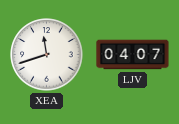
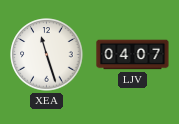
XEA: 11:42 -> 11:27
